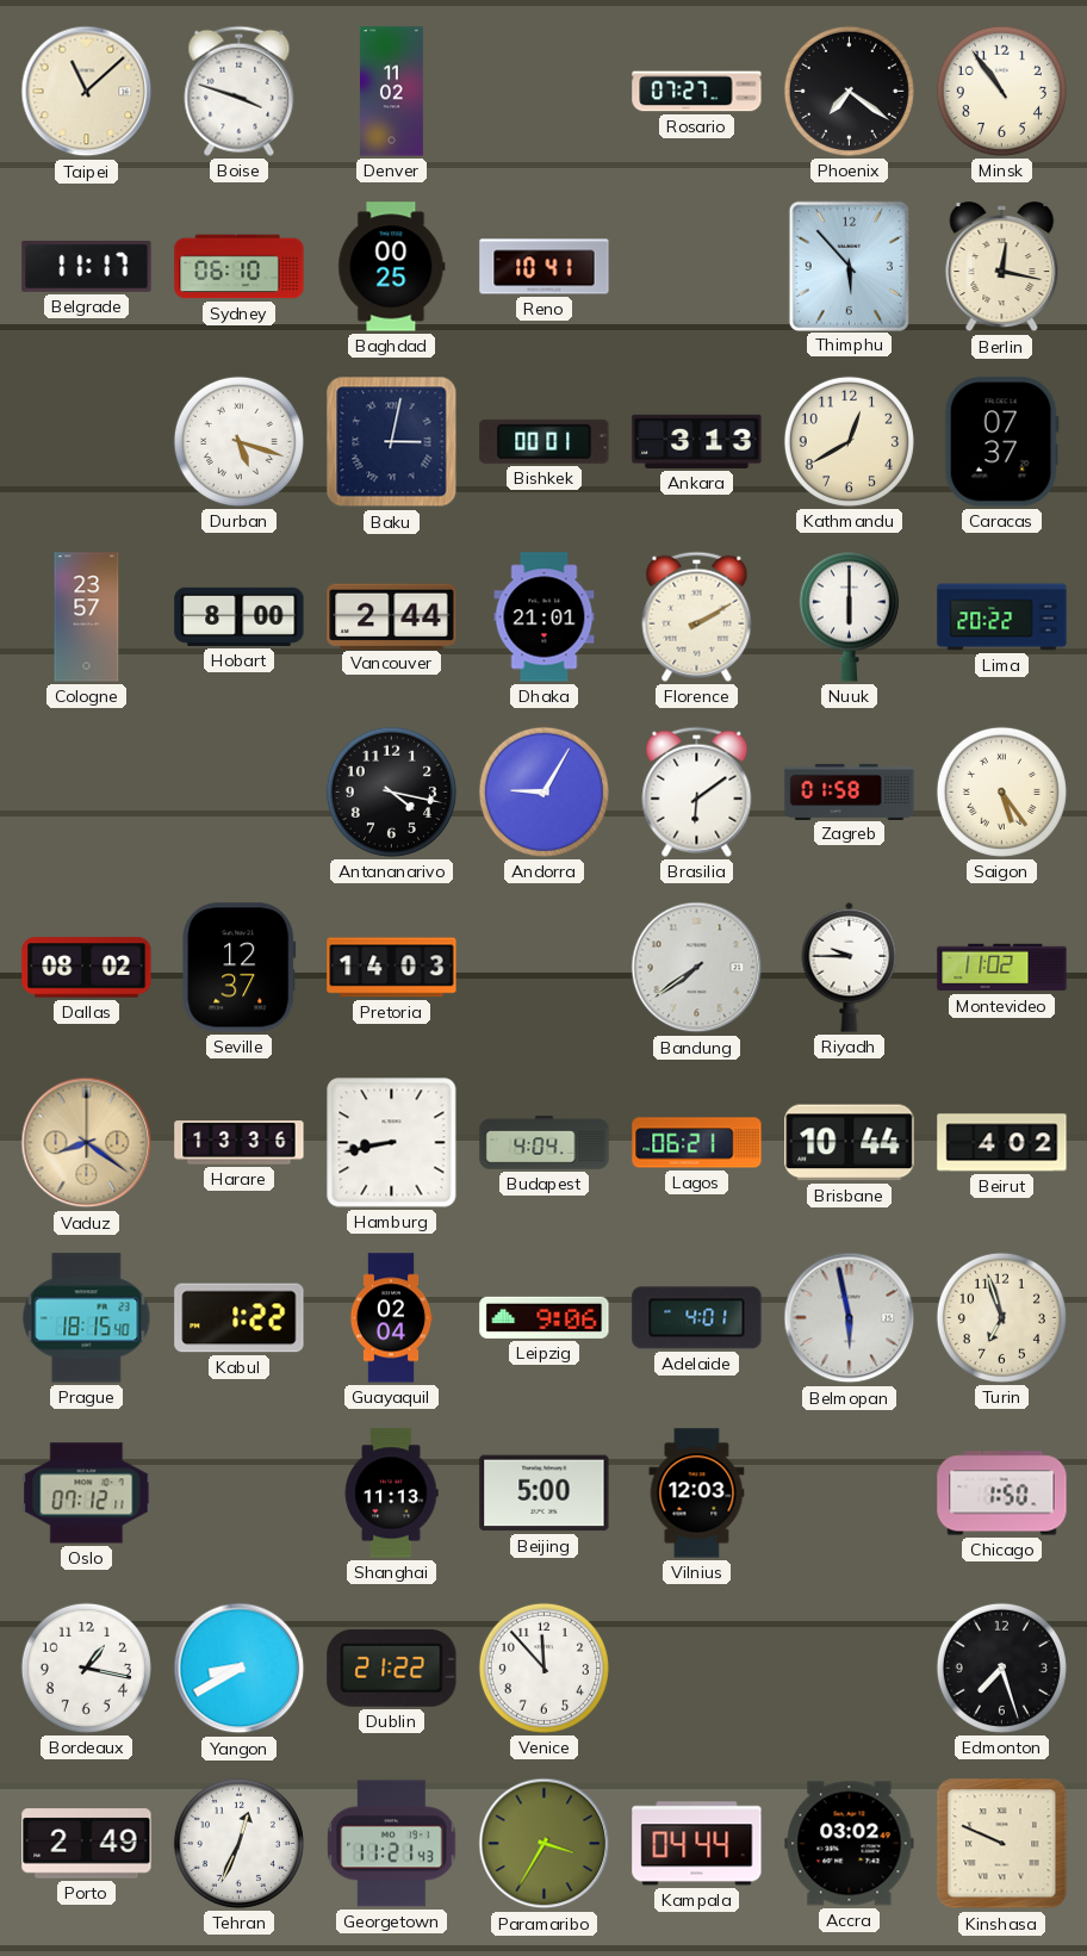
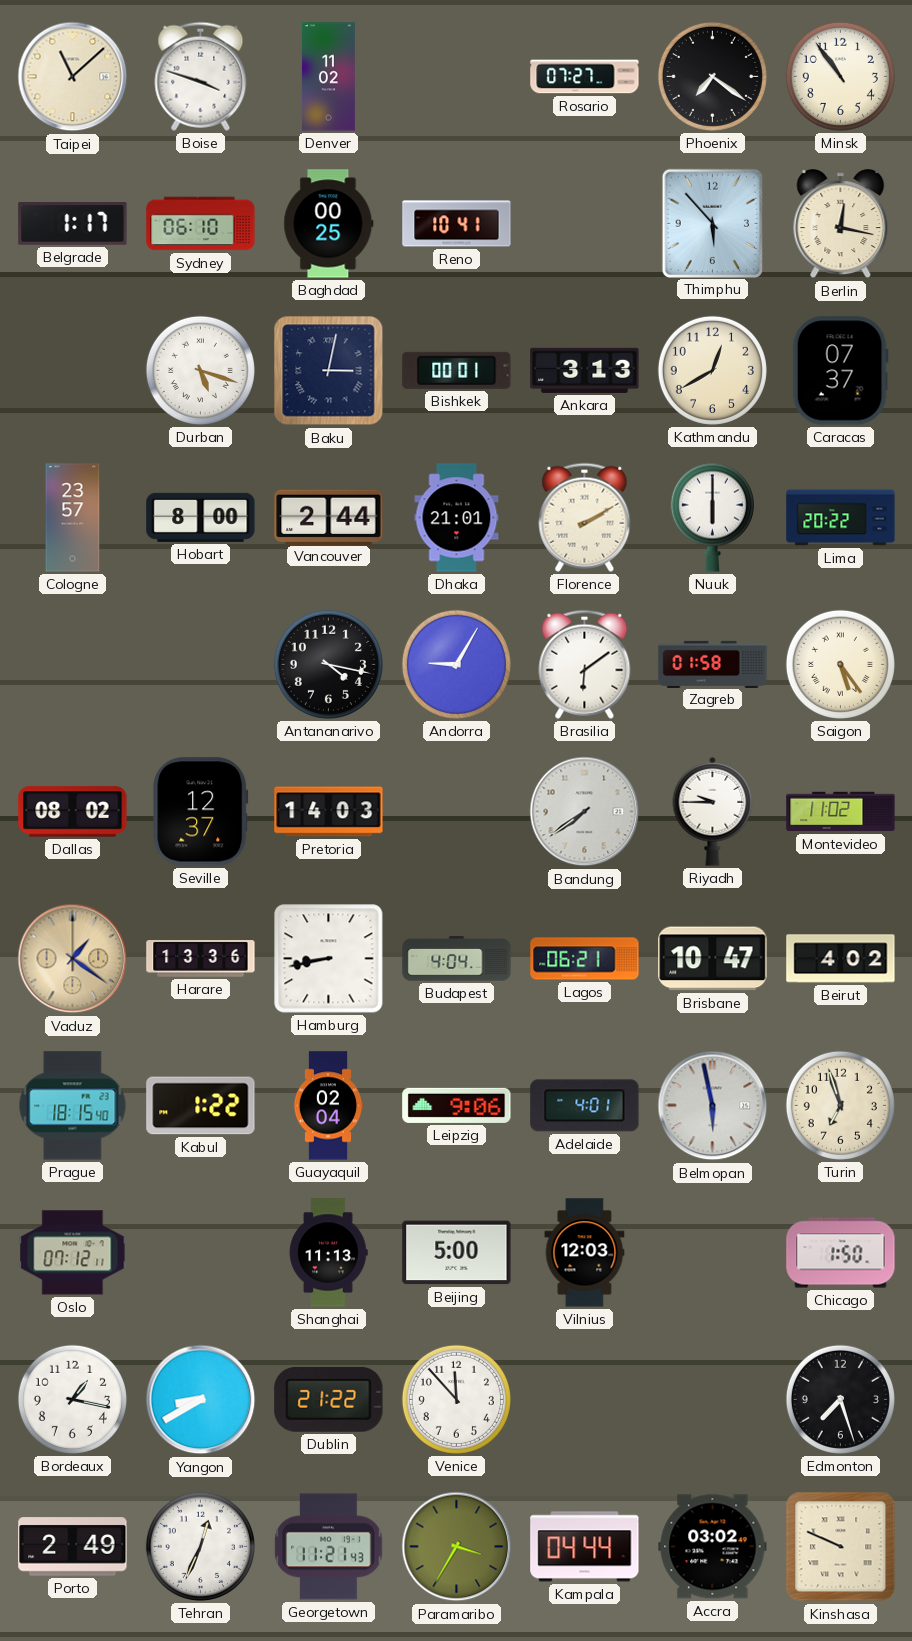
Belgrade: 11:17 -> 1:17
Vaduz: 8:21 -> 1:21
Brisbane: 10:44 -> 10:47
